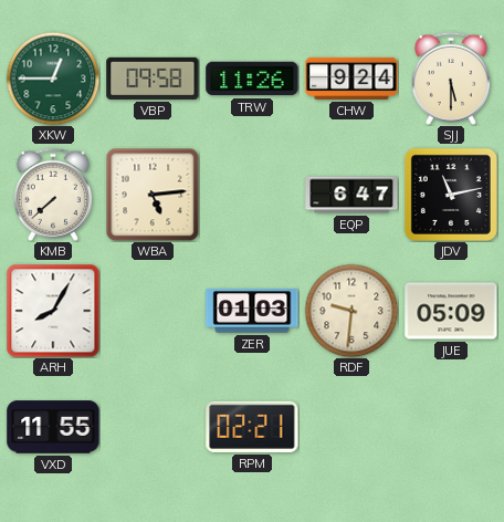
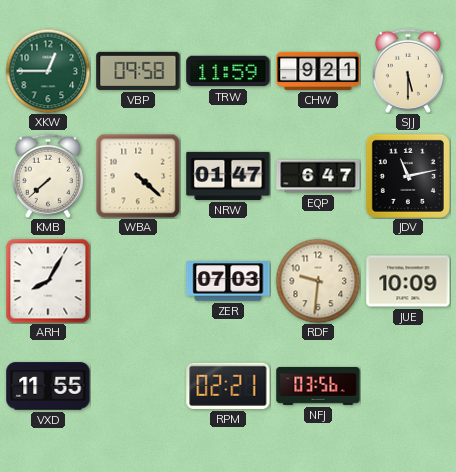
TRW: 11:26 -> 11:59
CHW: 9:24 -> 9:21
WBA: 5:14 -> 4:22
NRW: none -> 01:47
ZER: 01:03 -> 07:03
JUE: 05:09 -> 10:09
NFJ: none -> 03:56
